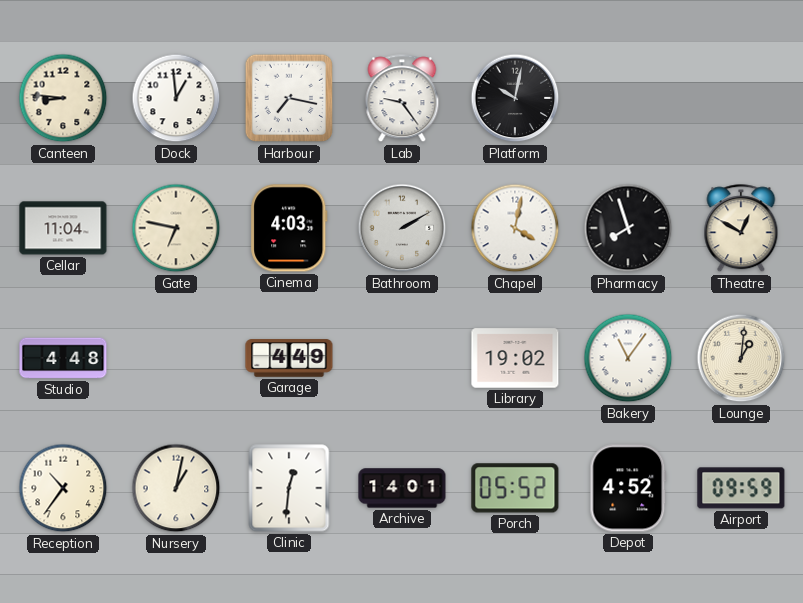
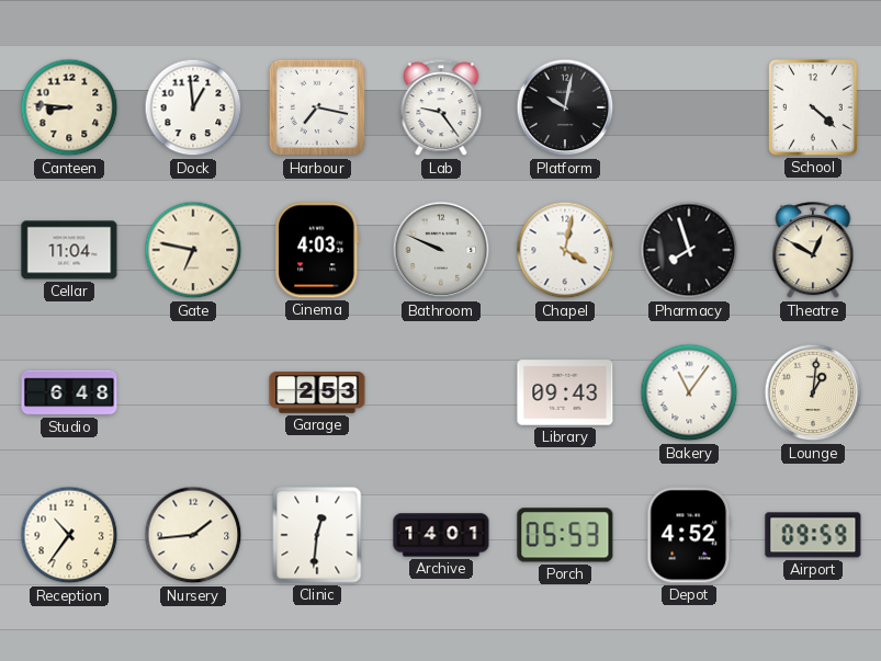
School: none -> 4:22
Bathroom: 2:10 -> 9:49
Studio: 4:48 -> 6:48
Garage: 4:49 -> 2:53
Library: 19:02 -> 09:43
Nursery: 1:02 -> 1:44
Porch: 05:52 -> 05:53
